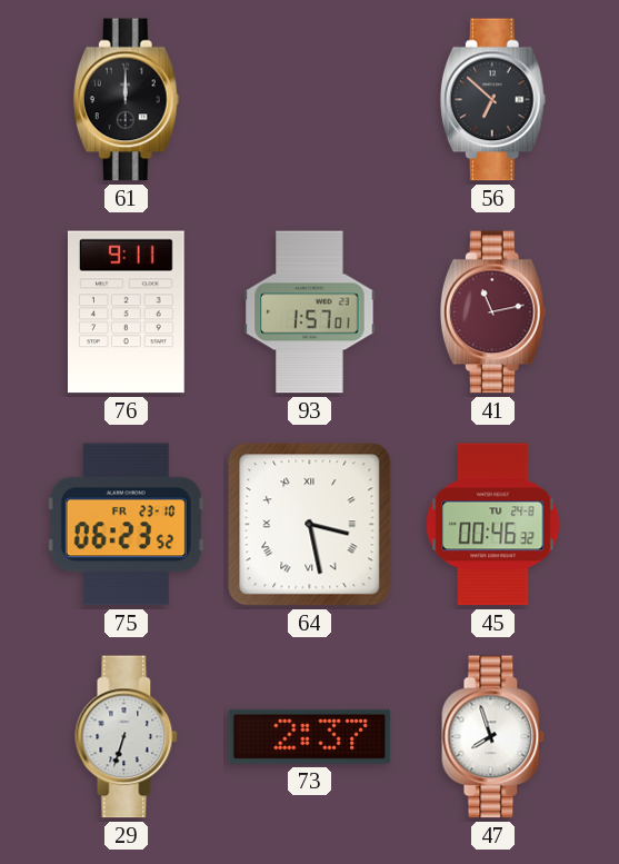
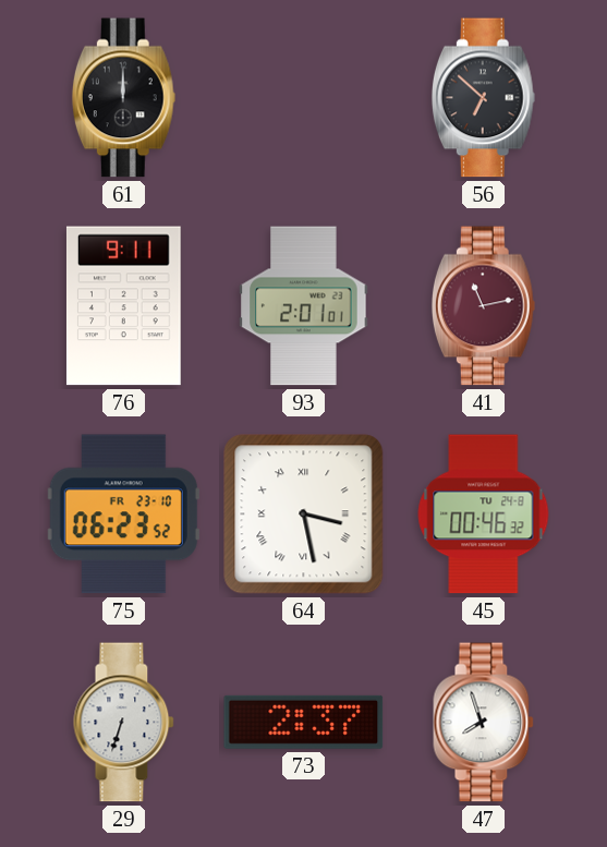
93: 1:57 -> 2:01
